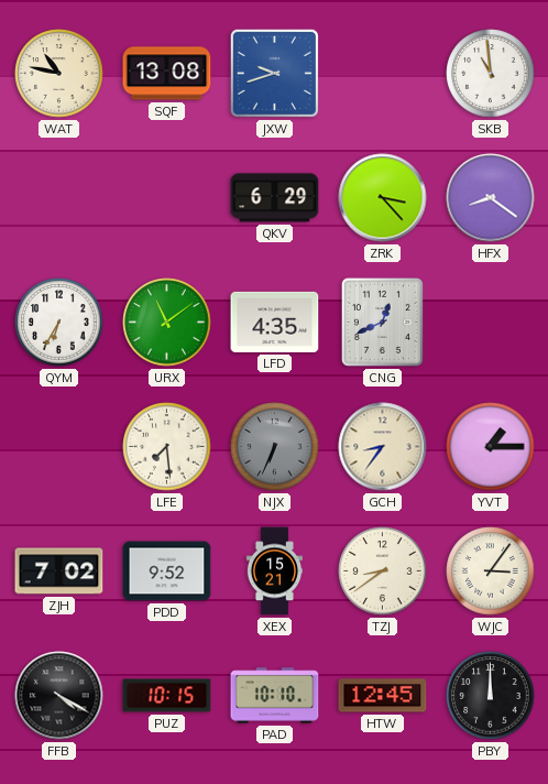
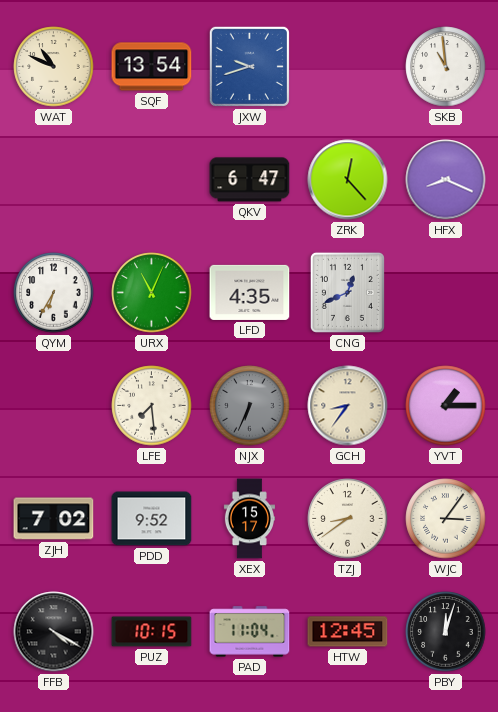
WAT: 10:47 -> 10:49
SQF: 13:08 -> 13:54
QKV: 6:29 -> 6:47
ZRK: 3:23 -> 12:23
HFX: 8:21 -> 8:19
URX: 11:09 -> 11:04
XEX: 15:21 -> 15:17
PAD: 10:10 -> 11:04
PBY: 12:00 -> 12:03
